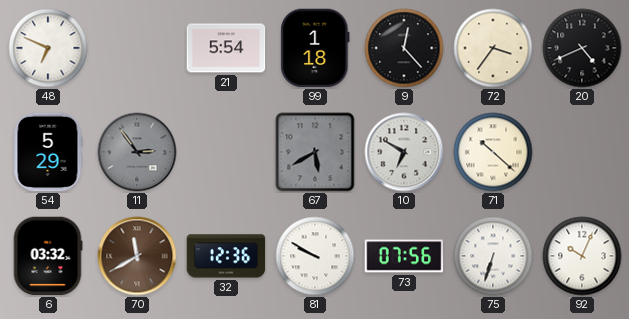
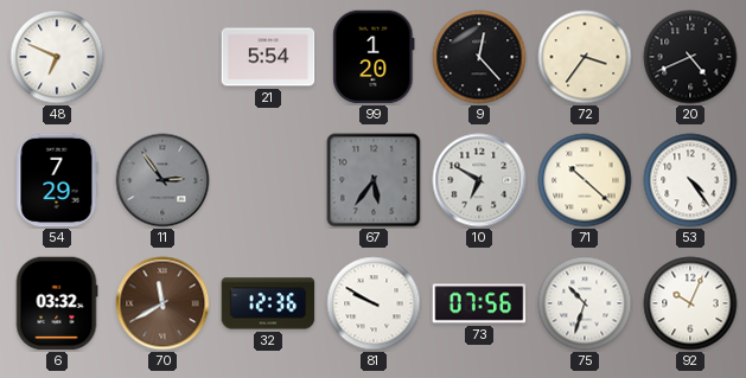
99: 1:18 -> 1:20
54: 5:29 -> 7:29
67: 5:40 -> 5:36
53: none -> 4:24
75: 6:33 -> 10:33
